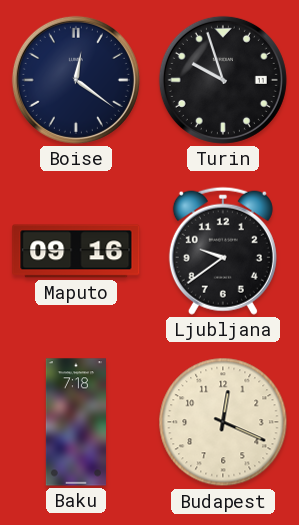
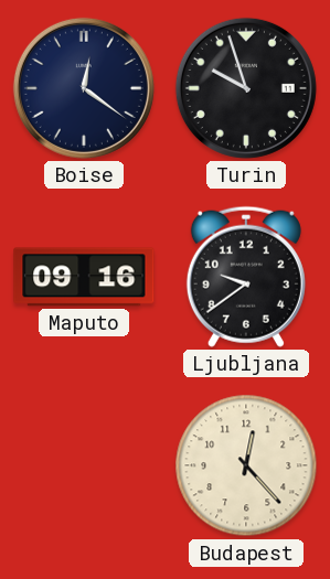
Baku: 7:18 -> none
Budapest: 12:19 -> 12:23
